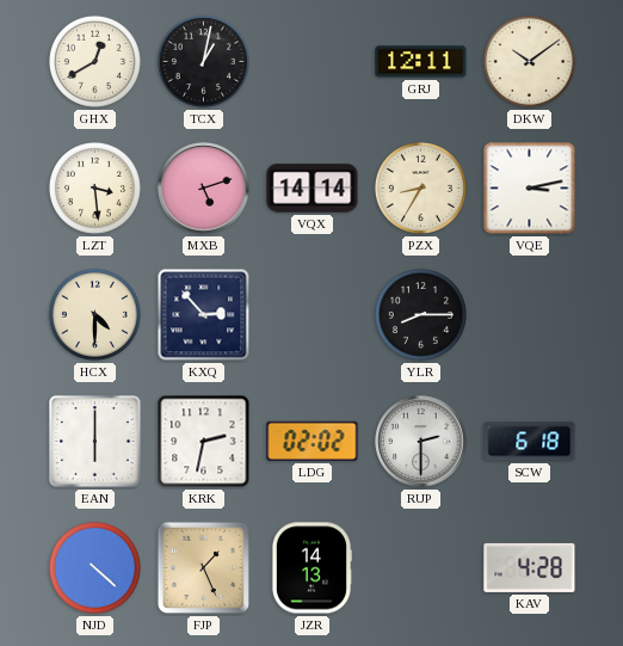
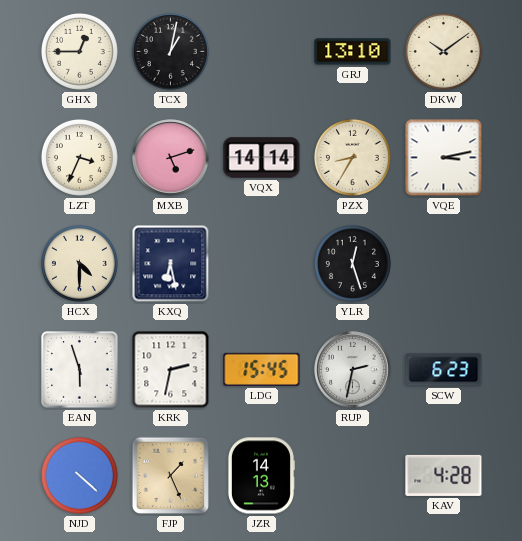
GHX: 12:40 -> 12:45
GRJ: 12:11 -> 13:10
LZT: 3:29 -> 3:34
KXQ: 2:53 -> 6:28
YLR: 8:15 -> 12:27
EAN: 6:00 -> 5:57
LDG: 02:02 -> 15:45
RUP: 2:30 -> 2:32
SCW: 6:18 -> 6:23
